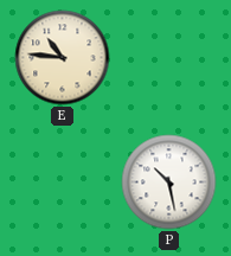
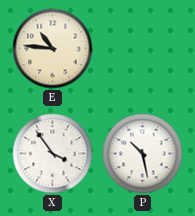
X: none -> 3:54
